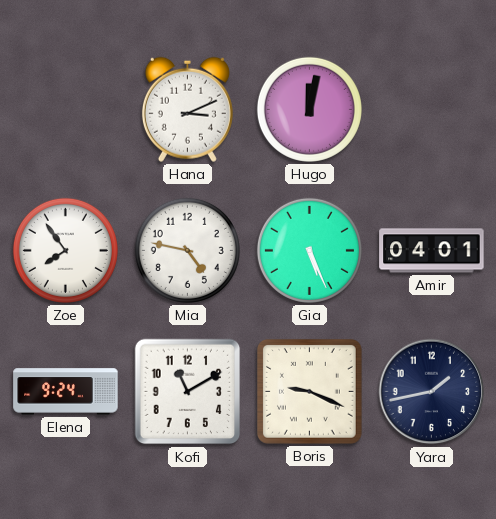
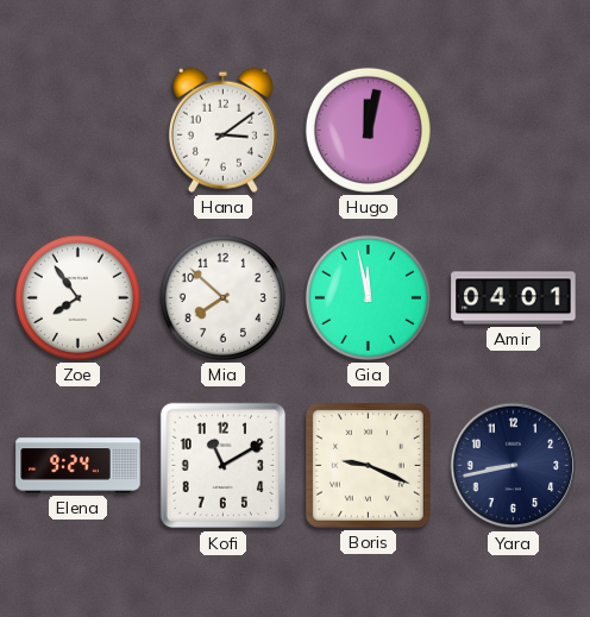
Hana: 3:11 -> 3:09
Mia: 4:47 -> 7:52
Gia: 5:26 -> 11:58
Yara: 1:43 -> 8:43
